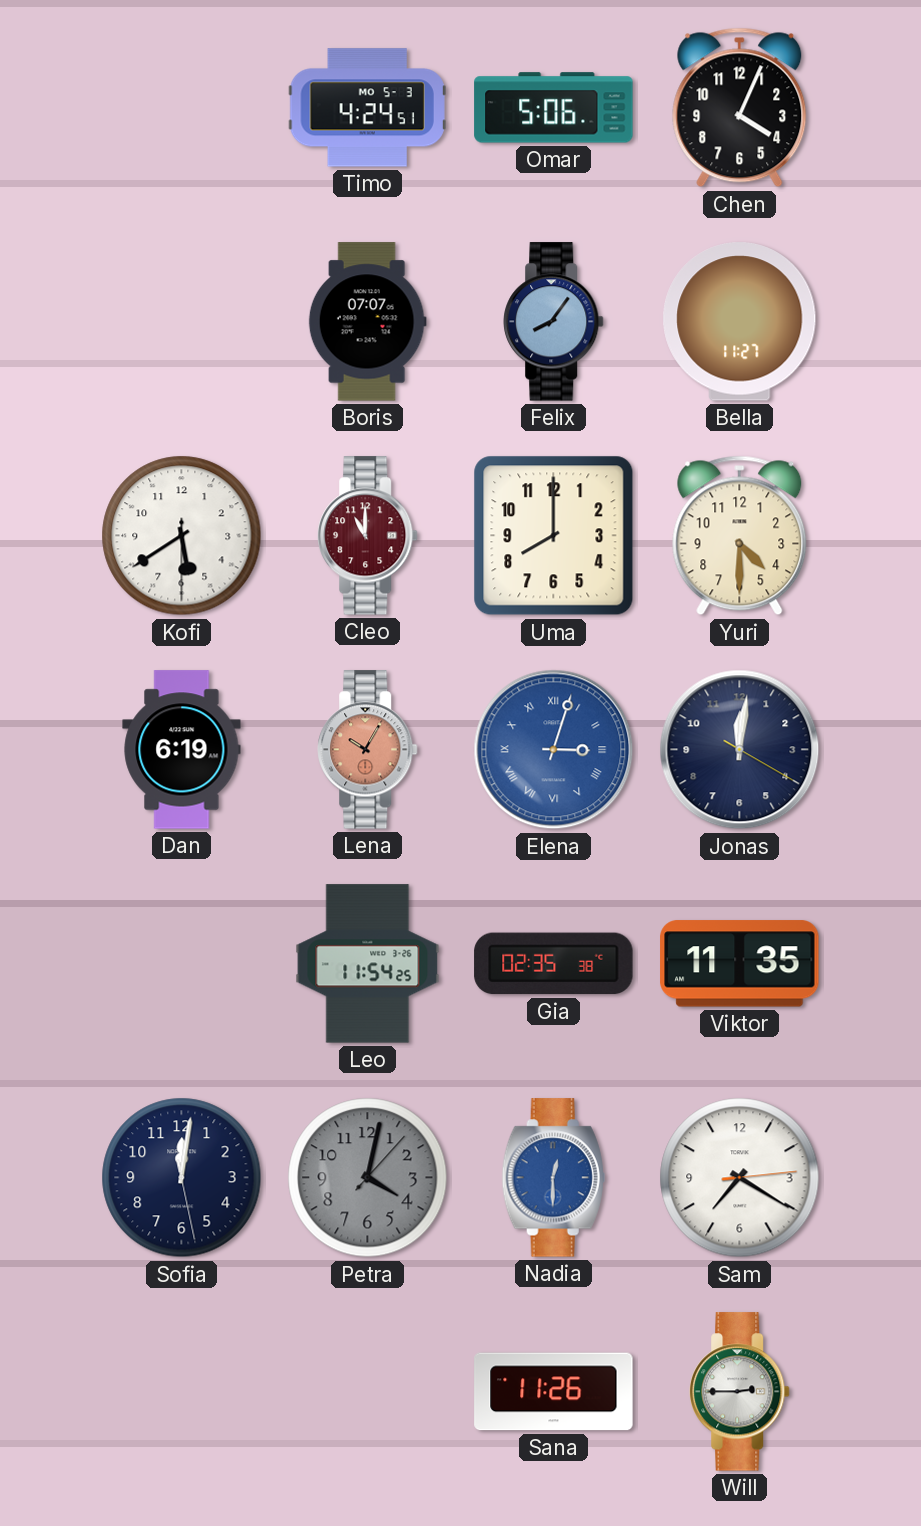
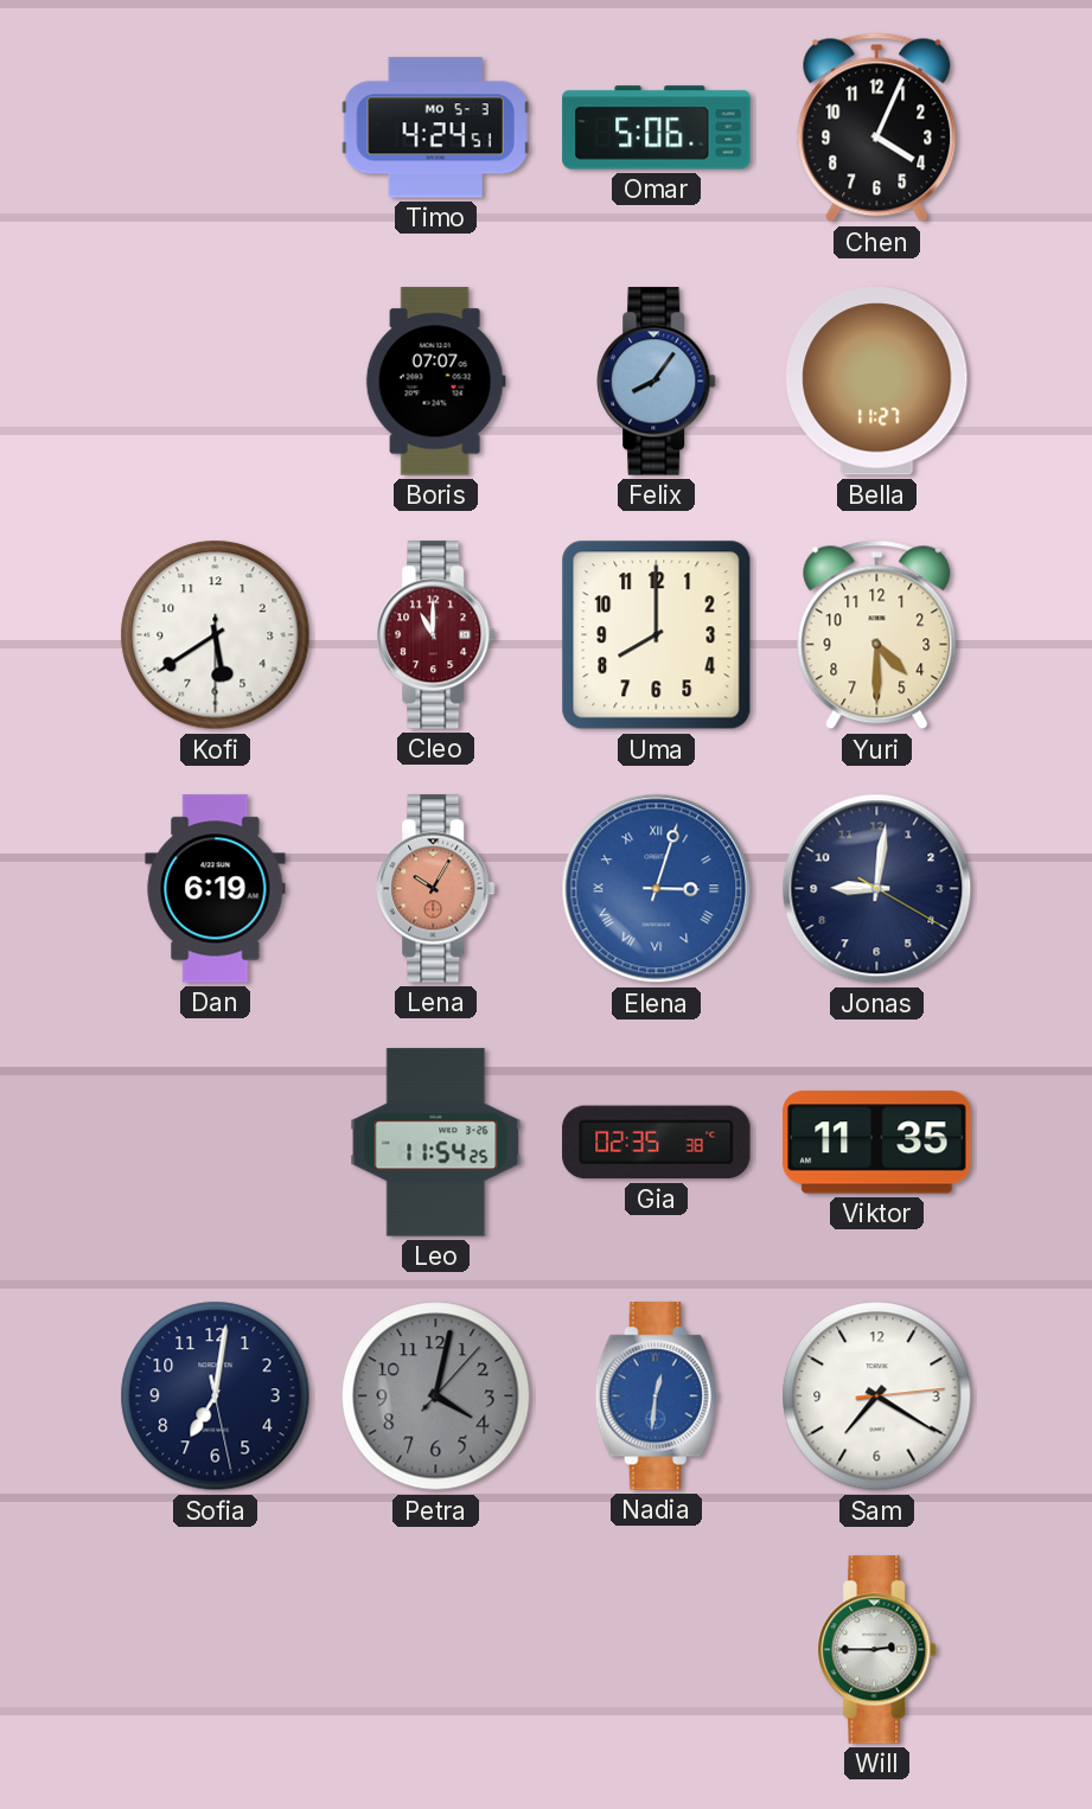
Jonas: 12:01 -> 9:01
Sofia: 12:01 -> 7:01
Nadia: 12:30 -> 12:31
Sana: 11:26 -> none
